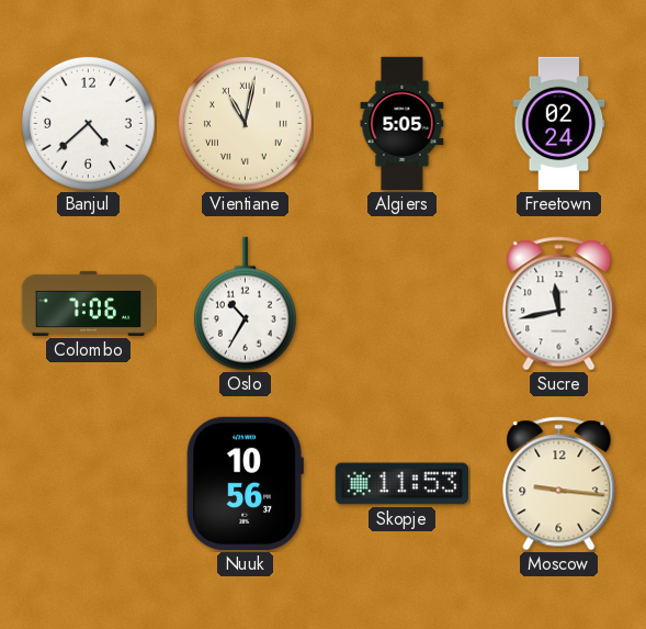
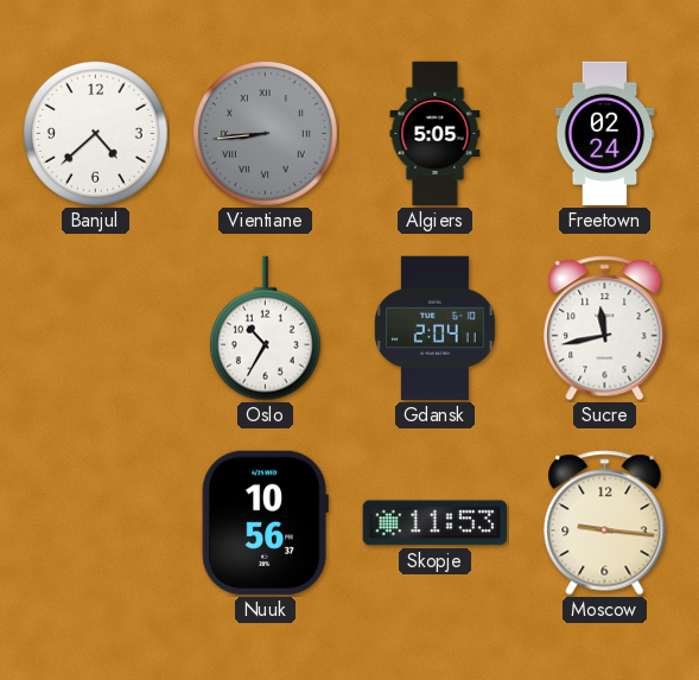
Vientiane: 11:02 -> 8:44
Vientiane dial: cream -> grey
Colombo: 7:06 -> none
Gdansk: none -> 2:04
